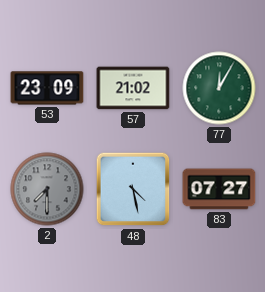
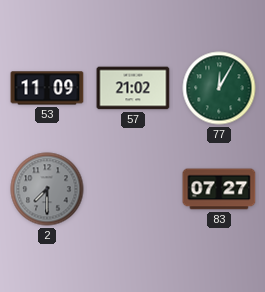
53: 23:09 -> 11:09
48: 4:28 -> none
